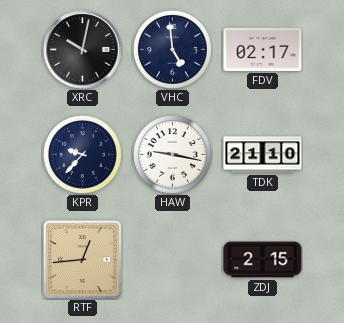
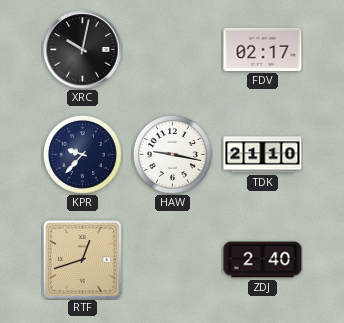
VHC: 4:59 -> none
RTF: 12:44 -> 12:42
ZDJ: 2:15 -> 2:40
